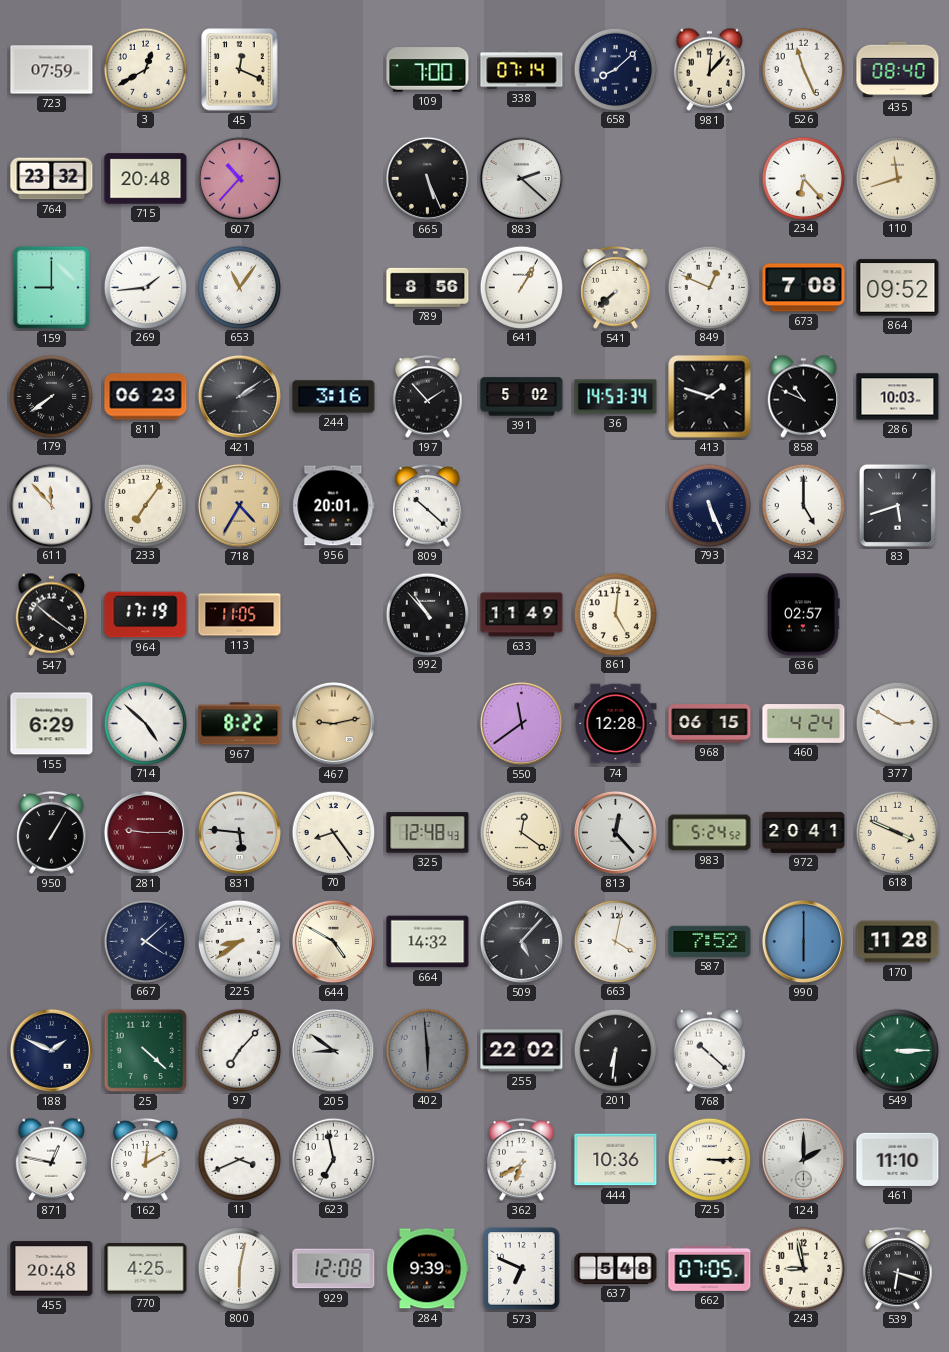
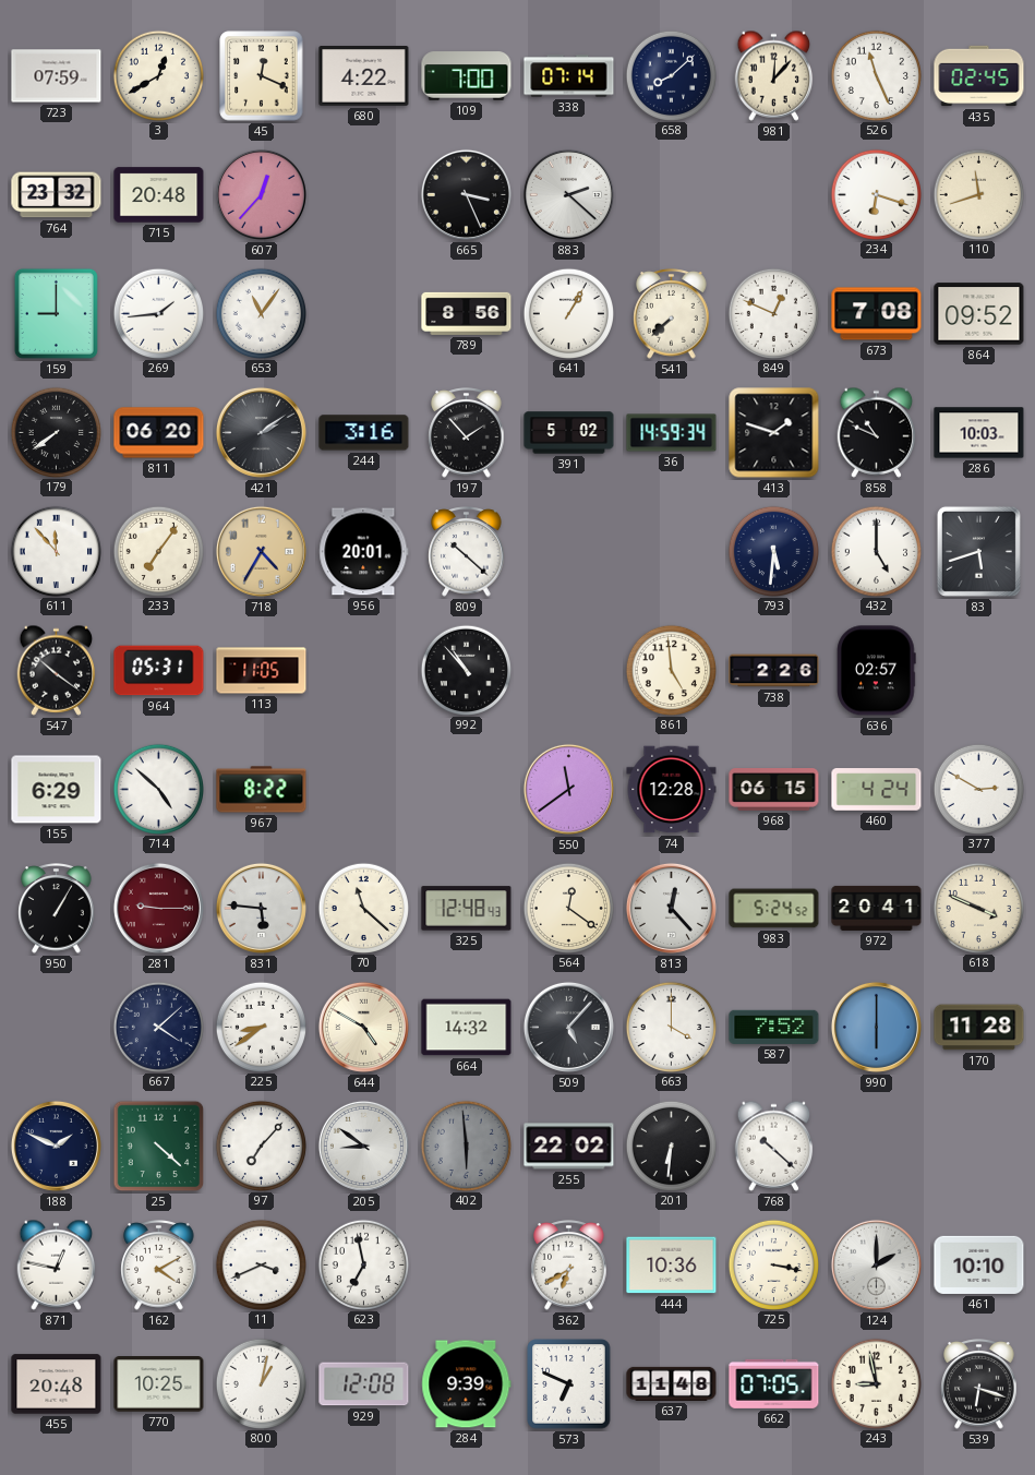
680: none -> 4:22
435: 08:40 -> 02:45
607: 10:37 -> 12:37
665: 5:26 -> 3:26
234: 6:23 -> 6:18
811: 06:23 -> 06:20
36: 14:53 -> 14:59
793: 5:26 -> 5:31
964: 17:19 -> 05:31
633: 11:49 -> none
861: 5:01 -> 4:59
738: none -> 2:26
467: 9:13 -> none
70: 8:24 -> 11:22
663: 4:02 -> 4:00
549: 3:15 -> none
162: 12:10 -> 4:10
725: 3:15 -> 3:17
461: 11:10 -> 10:10
770: 4:25 -> 10:25
800: 6:02 -> 1:02
637: 5:48 -> 11:48
